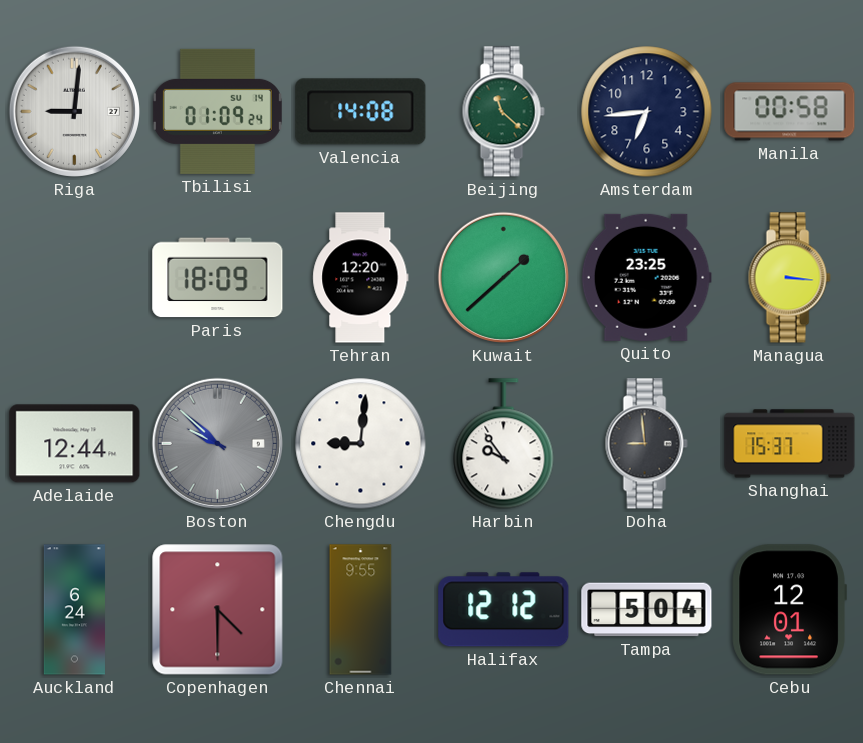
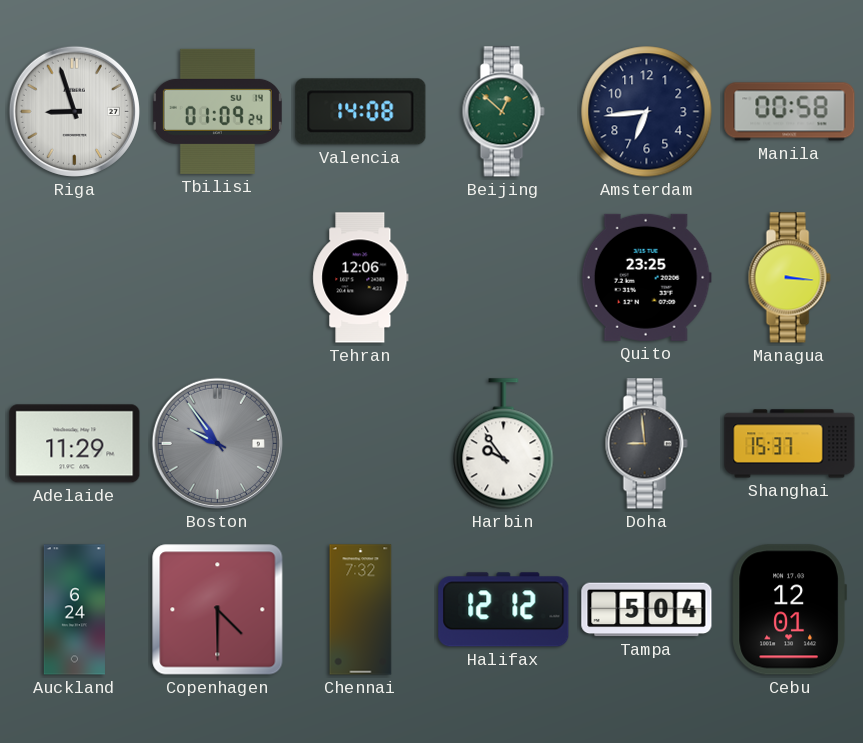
Riga: 9:01 -> 8:57
Beijing: 11:22 -> 12:52
Paris: 18:09 -> none
Tehran: 12:20 -> 12:06
Kuwait: 1:38 -> none
Adelaide: 12:44 -> 11:29
Boston: 9:52 -> 9:54
Chengdu: 9:01 -> none
Chennai: 9:55 -> 7:32
